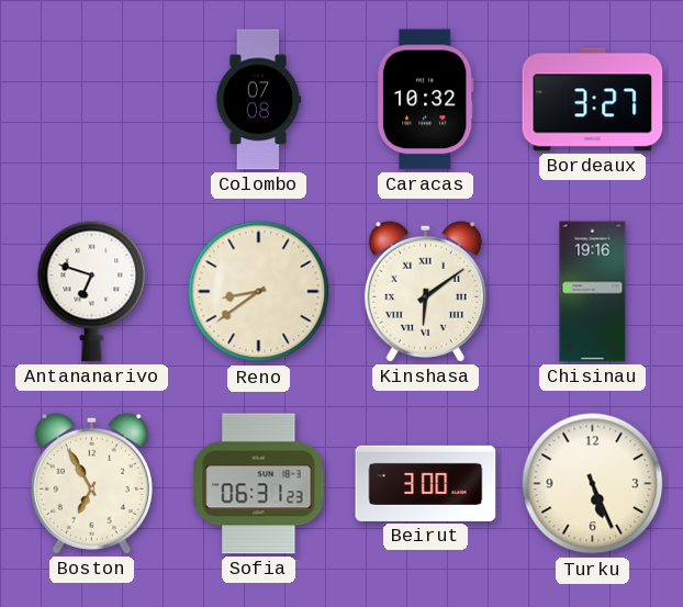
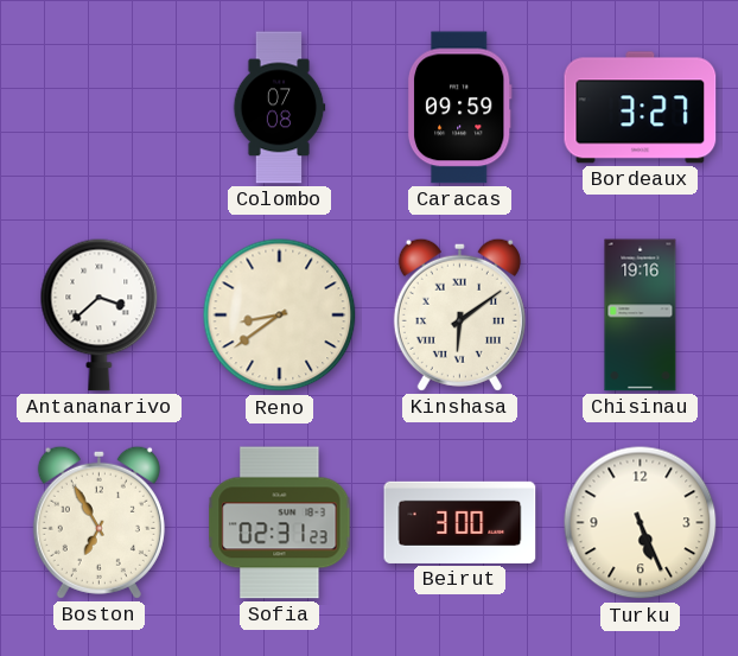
Caracas: 10:32 -> 09:59
Antananarivo: 6:48 -> 3:38
Sofia: 06:31 -> 02:31
